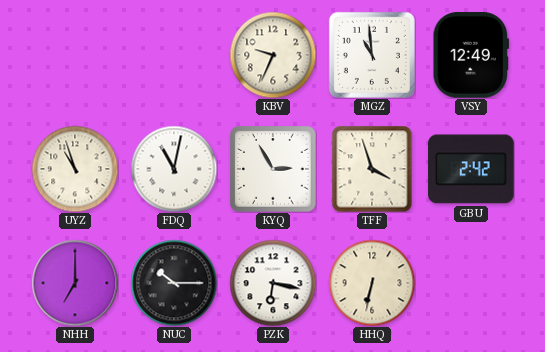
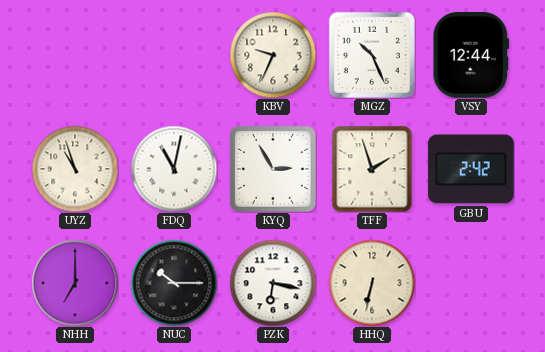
MGZ: 10:59 -> 10:26
VSY: 12:49 -> 12:44
TFF: 3:57 -> 1:57
